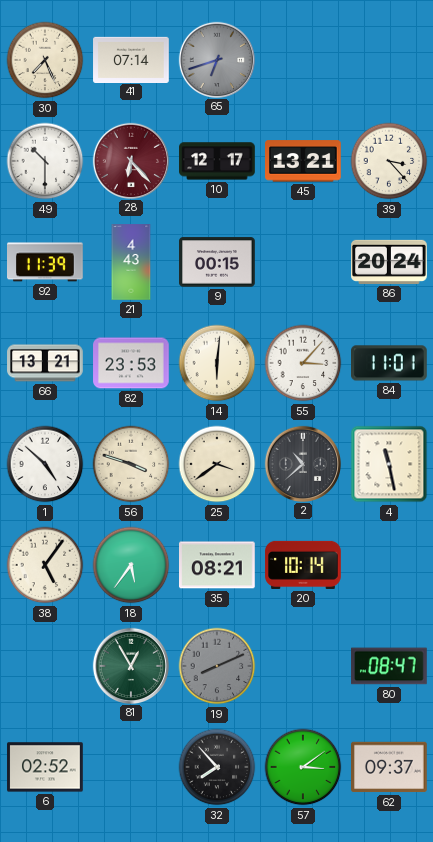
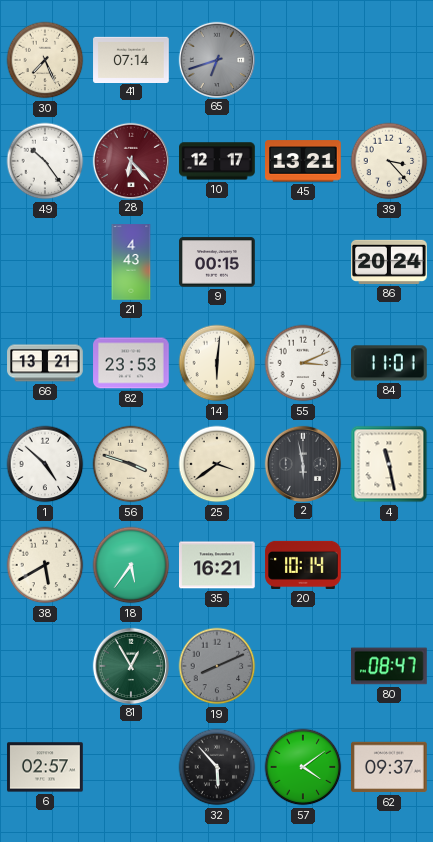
49: 10:30 -> 10:24
92: 11:39 -> none
55: 3:07 -> 3:11
2: 10:38 -> 5:58
38: 5:06 -> 5:40
35: 08:21 -> 16:21
6: 02:52 -> 02:57
32: 7:53 -> 5:53
57: 3:09 -> 4:09
